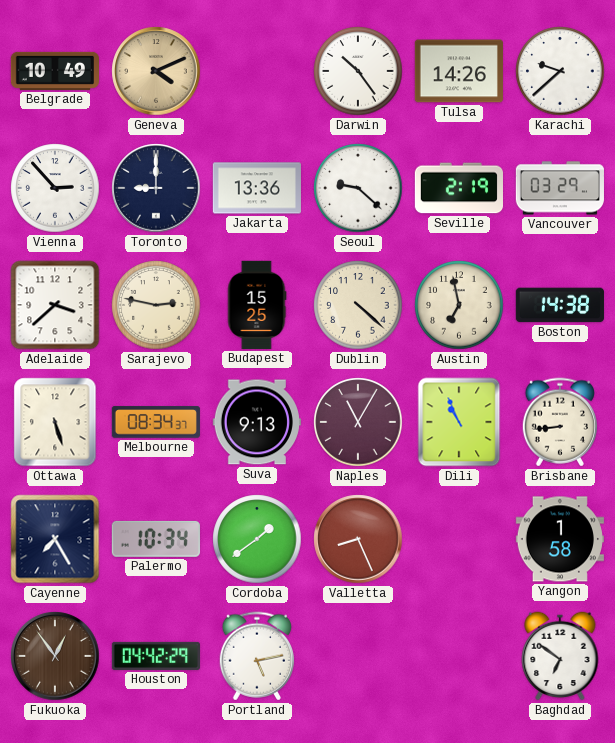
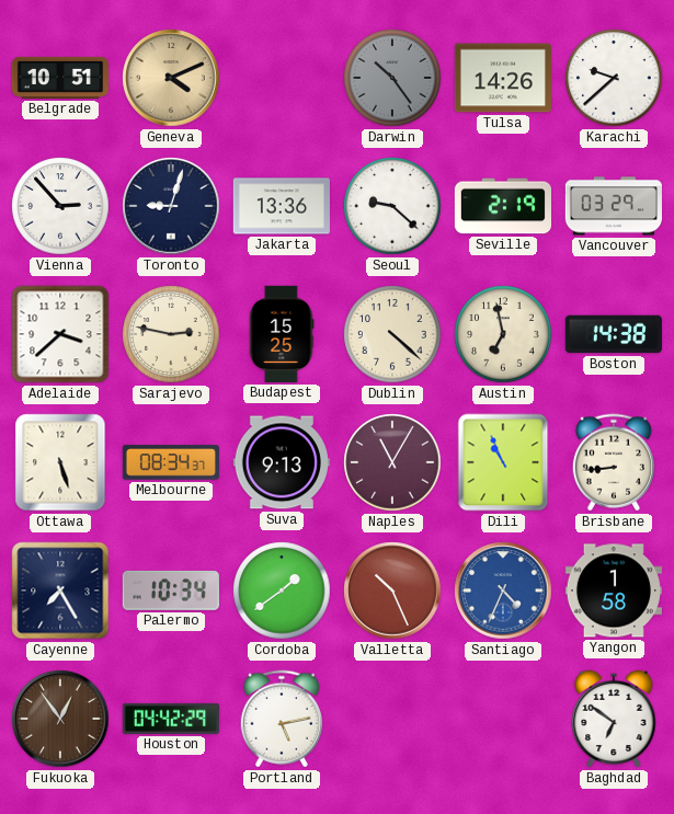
Belgrade: 10:49 -> 10:51
Darwin dial: white -> grey
Toronto: 9:00 -> 9:03
Valletta: 8:26 -> 10:26
Santiago: none -> 4:34
